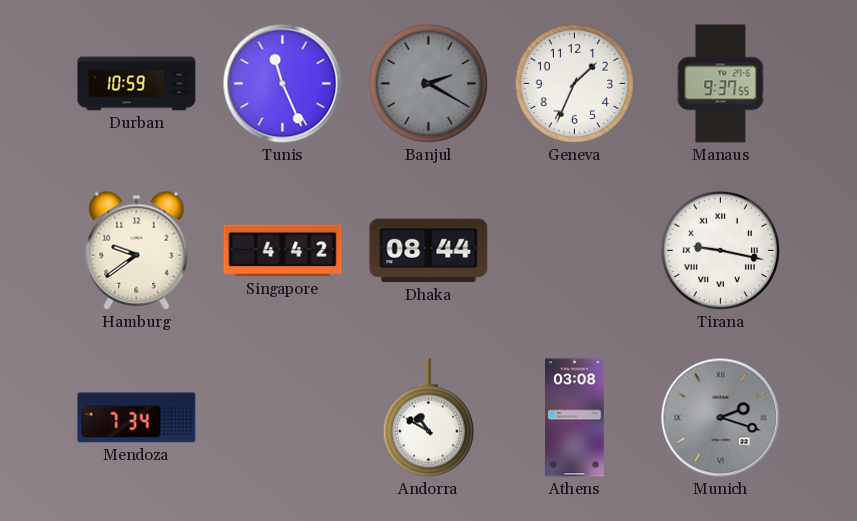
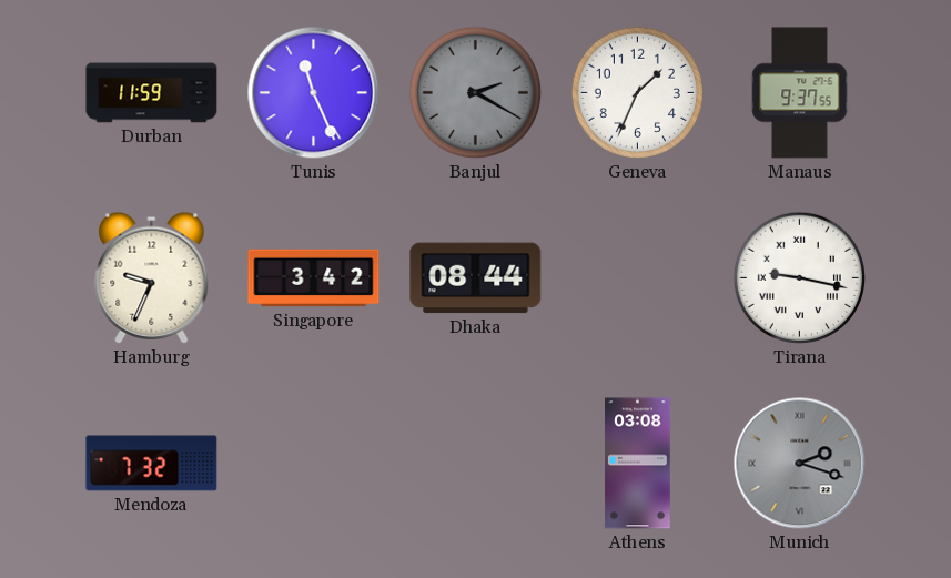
Durban: 10:59 -> 11:59
Hamburg: 9:39 -> 9:34
Singapore: 4:42 -> 3:42
Mendoza: 7:34 -> 7:32
Andorra: 10:50 -> none
